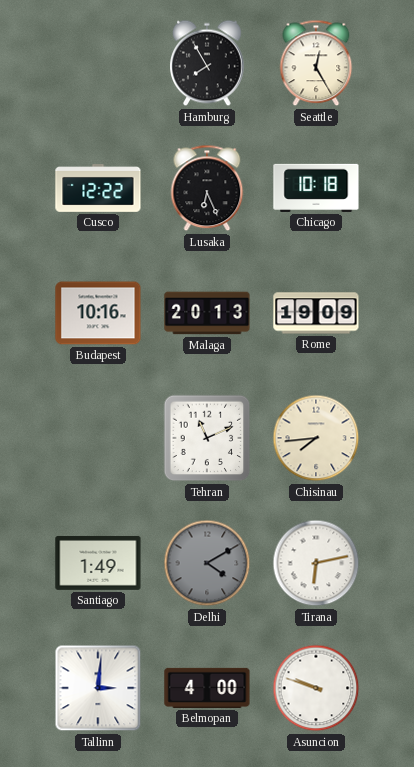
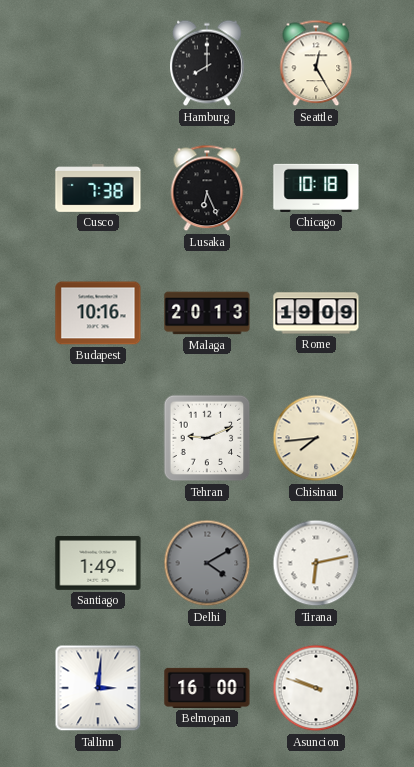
Hamburg: 7:55 -> 8:00
Cusco: 12:22 -> 7:38
Tehran: 11:11 -> 9:11
Belmopan: 4:00 -> 16:00
